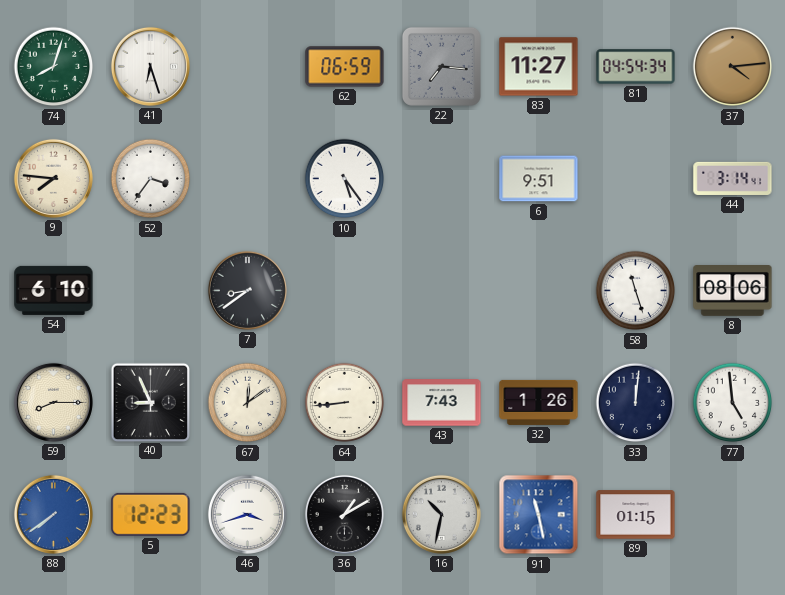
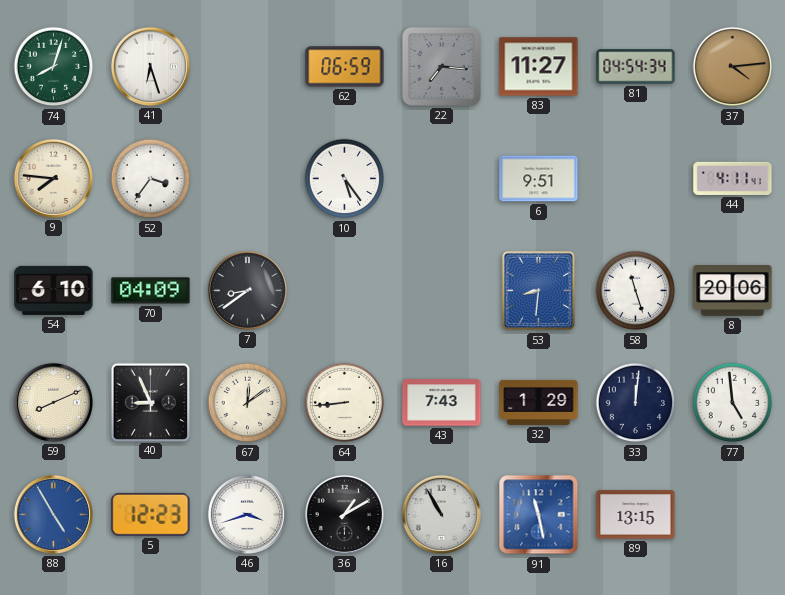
44: 3:14 -> 4:11
70: none -> 04:09
53: none -> 8:31
8: 08:06 -> 20:06
59: 8:15 -> 8:11
32: 1:26 -> 1:29
88: 7:39 -> 4:55
16: 10:32 -> 10:55
89: 01:15 -> 13:15
